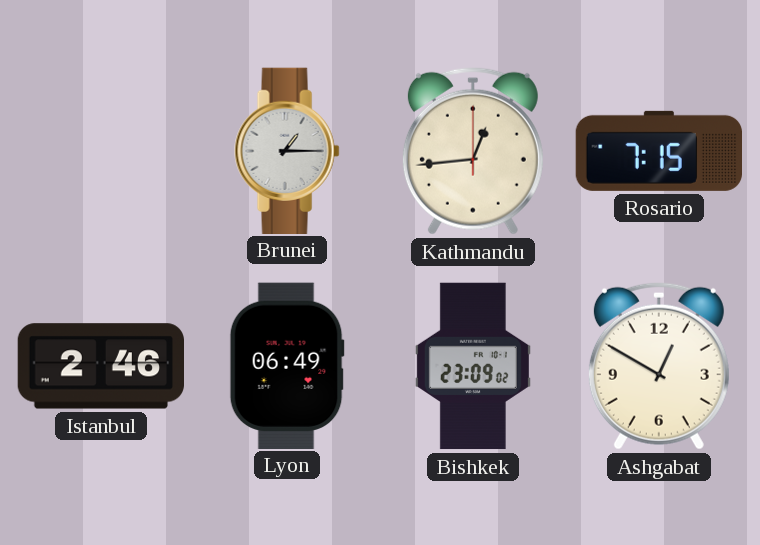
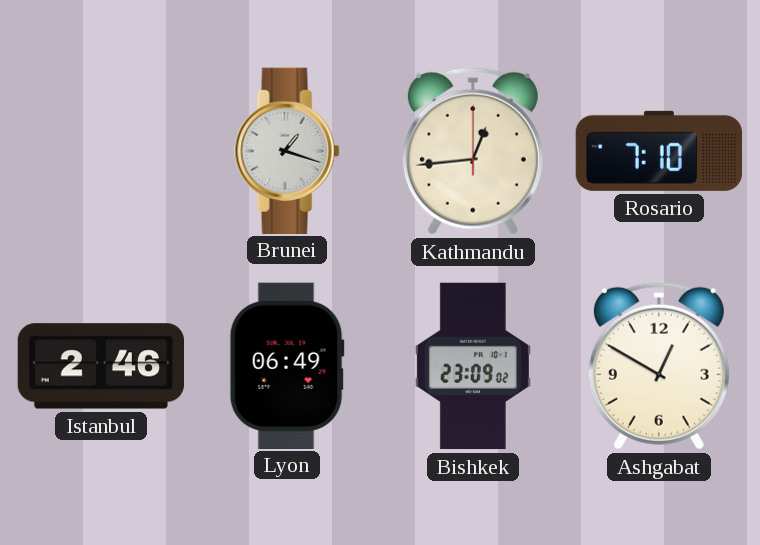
Brunei: 1:15 -> 1:18
Rosario: 7:15 -> 7:10
